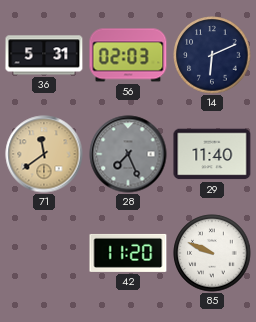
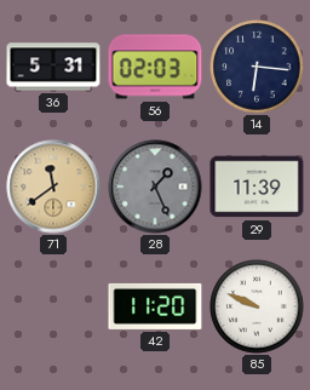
14: 6:11 -> 6:16
28: 7:26 -> 1:26
29: 11:40 -> 11:39
